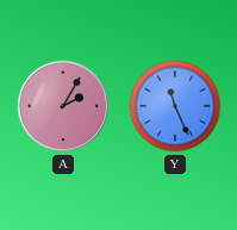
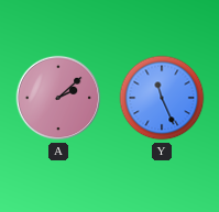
A: 2:05 -> 2:08
